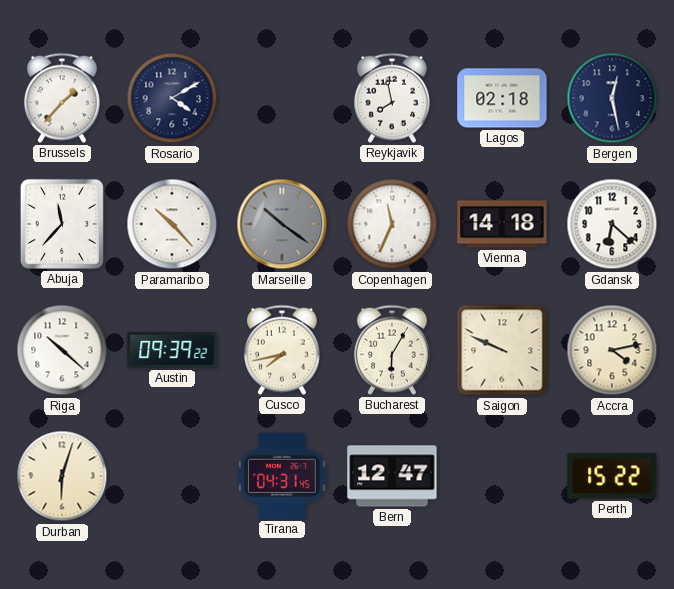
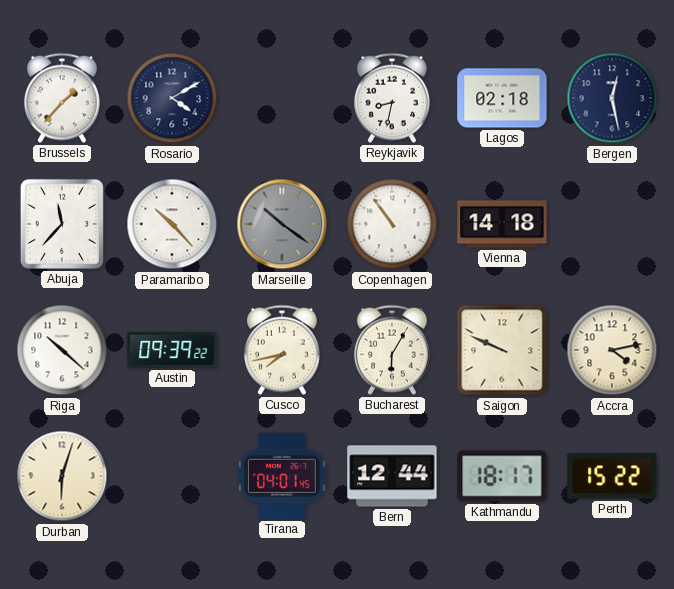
Reykjavik: 7:58 -> 8:32
Copenhagen: 11:34 -> 10:54
Gdansk: 6:22 -> none
Tirana: 04:31 -> 04:01
Bern: 12:47 -> 12:44
Kathmandu: none -> 18:17
